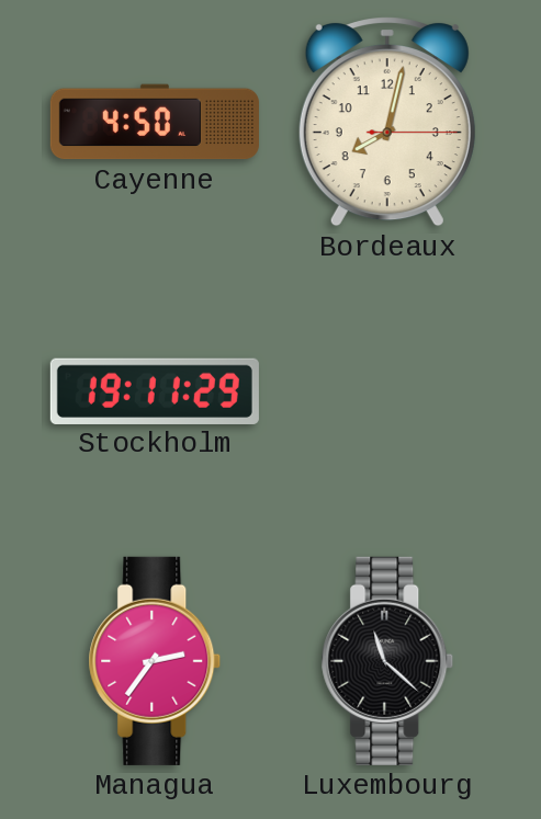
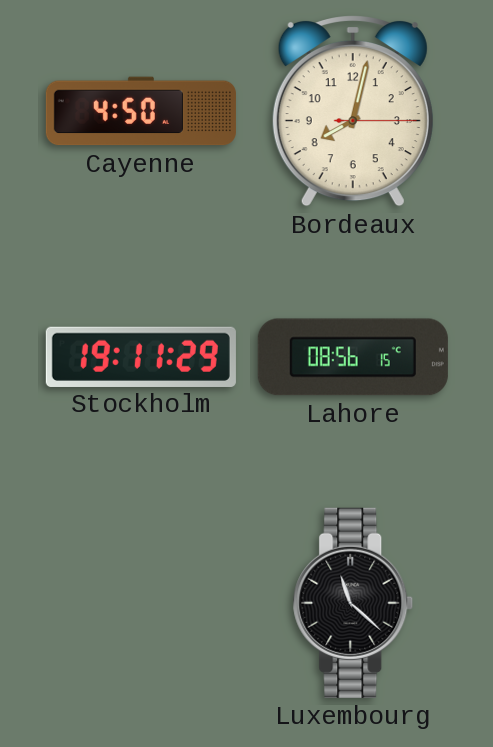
Lahore: none -> 08:56
Managua: 2:36 -> none
